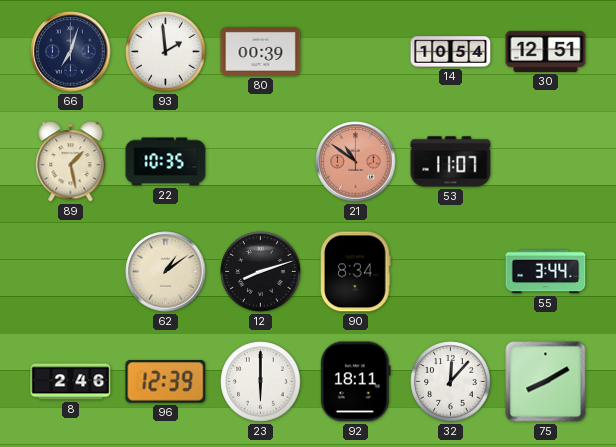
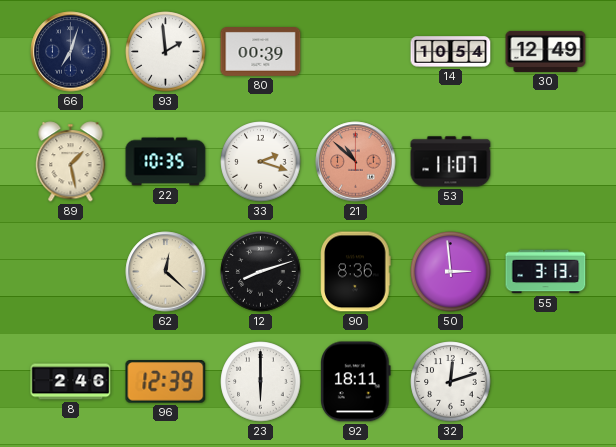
30: 12:51 -> 12:49
33: none -> 2:18
21: 10:51 -> 10:52
62: 1:09 -> 12:22
90: 8:34 -> 8:36
50: none -> 2:59
55: 3:44 -> 3:13
32: 12:07 -> 12:12
75: 8:10 -> none
